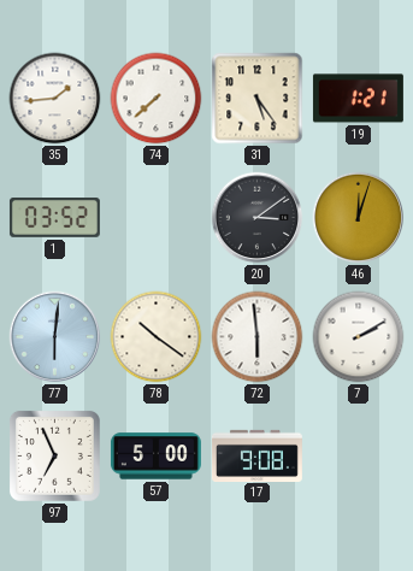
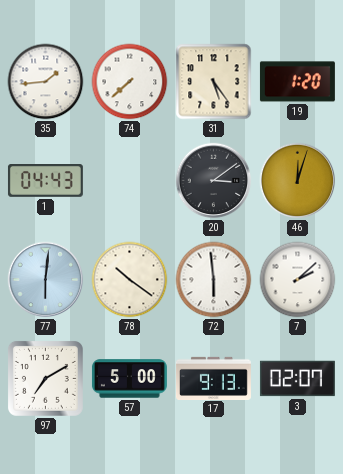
19: 1:21 -> 1:20
1: 03:52 -> 04:43
7: 2:10 -> 2:08
97: 6:56 -> 7:10
17: 9:08 -> 9:13
3: none -> 02:07
